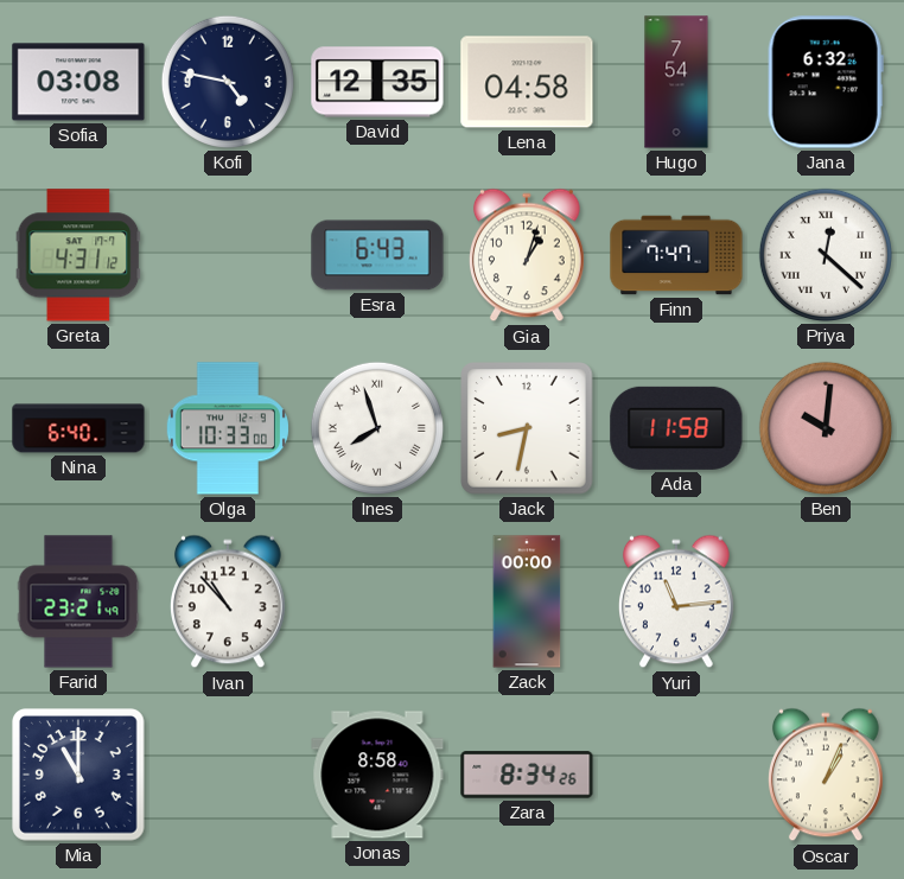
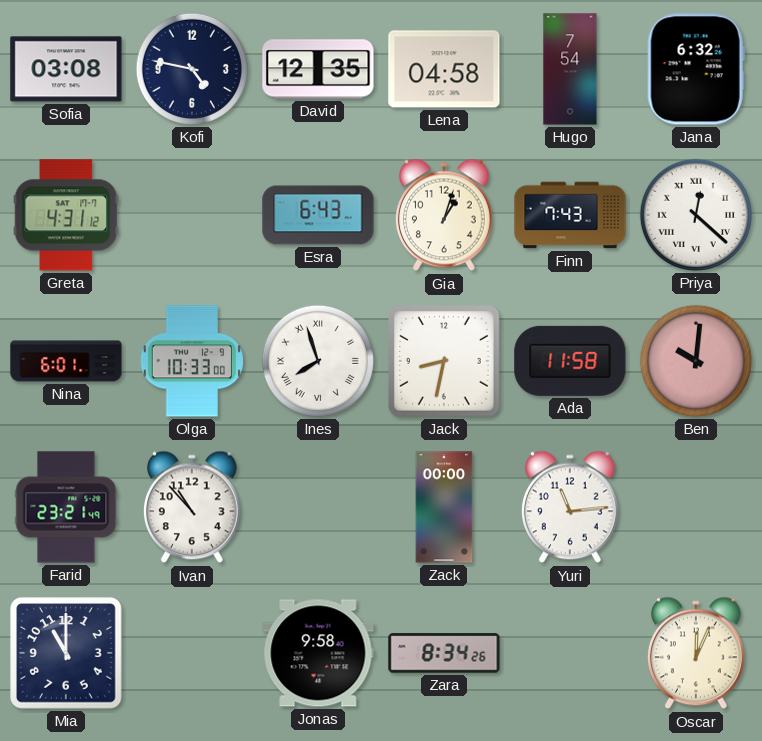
Finn: 7:47 -> 7:43
Nina: 6:40 -> 6:01
Jonas: 8:58 -> 9:58
Oscar: 1:04 -> 12:04
